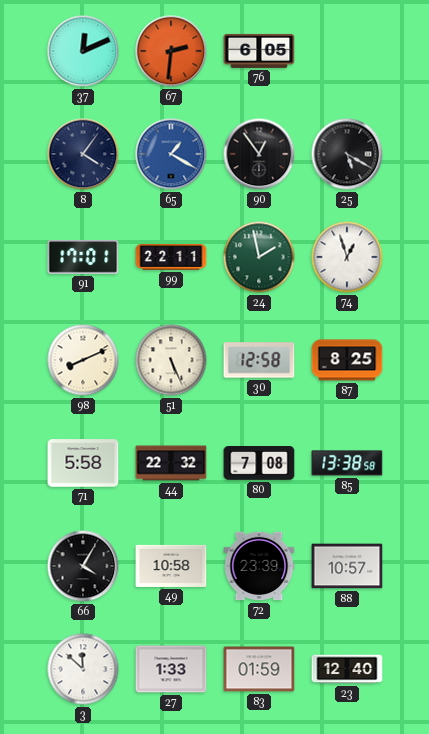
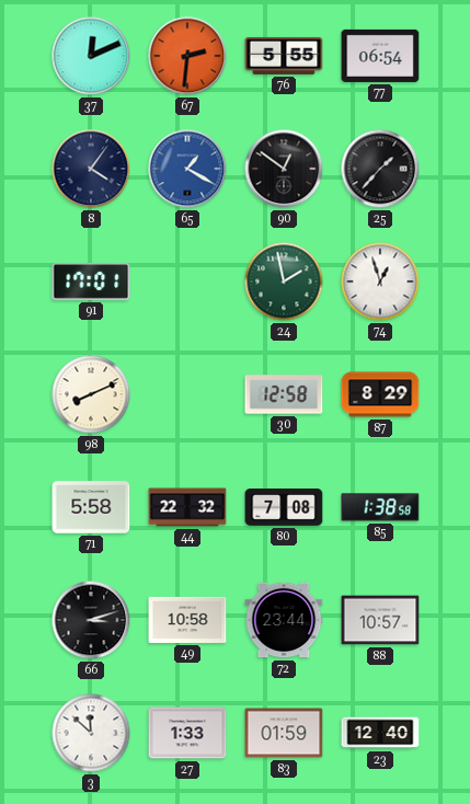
76: 6:05 -> 5:55
77: none -> 06:54
90: 12:54 -> 12:51
25: 5:20 -> 1:37
99: 22:11 -> none
51: 5:26 -> none
87: 8:25 -> 8:29
85: 13:38 -> 1:38
66: 4:05 -> 3:12
72: 23:39 -> 23:44
